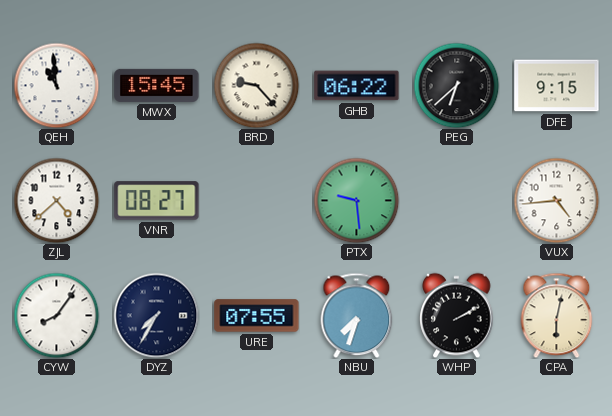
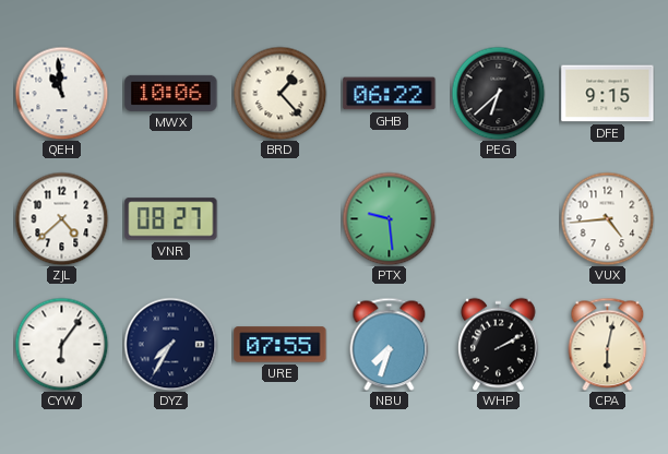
MWX: 15:45 -> 10:06
BRD: 9:23 -> 1:23
CYW: 8:06 -> 6:06
